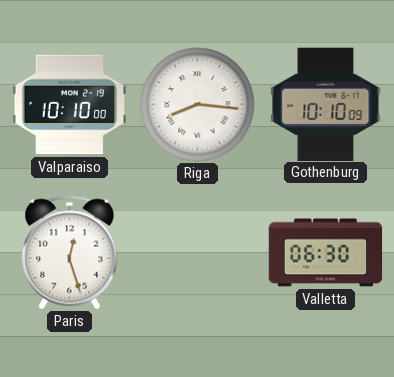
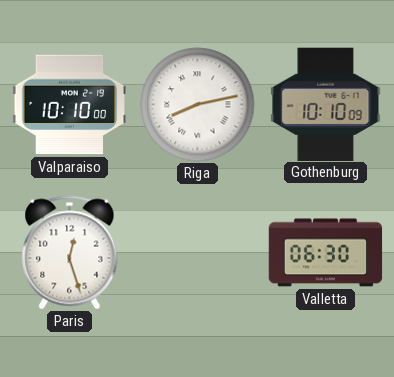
Riga: 8:16 -> 8:13
